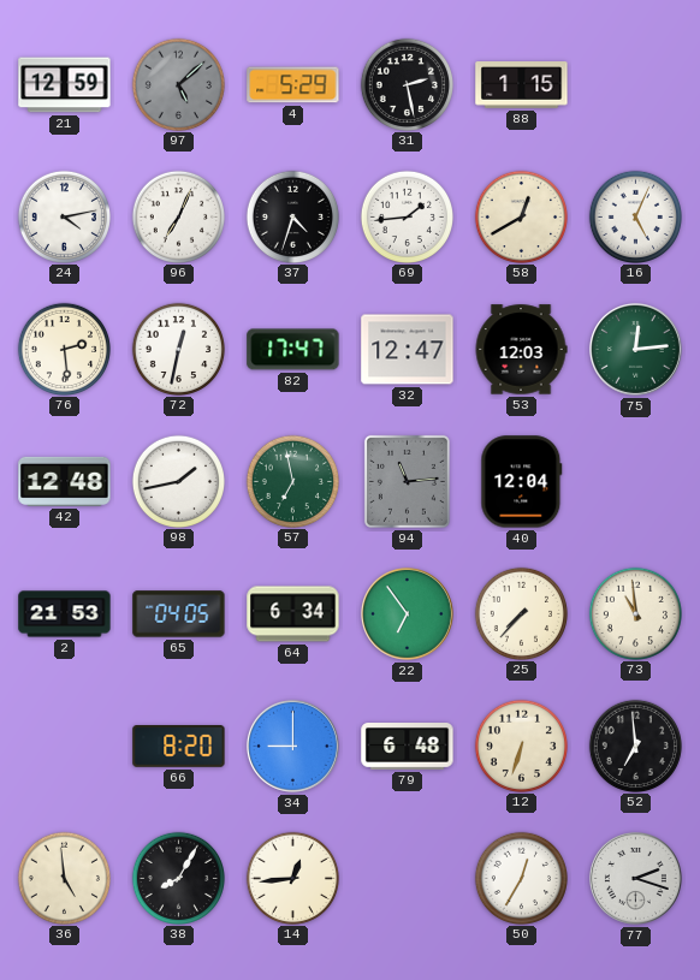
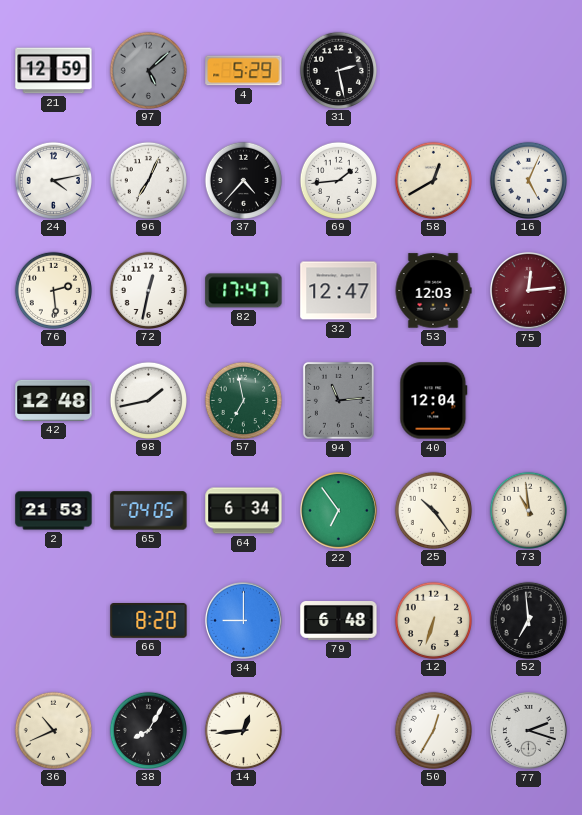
88: 1:15 -> none
37: 4:33 -> 4:37
75 dial: green -> burgundy
25: 7:37 -> 10:24
36: 4:59 -> 10:41
